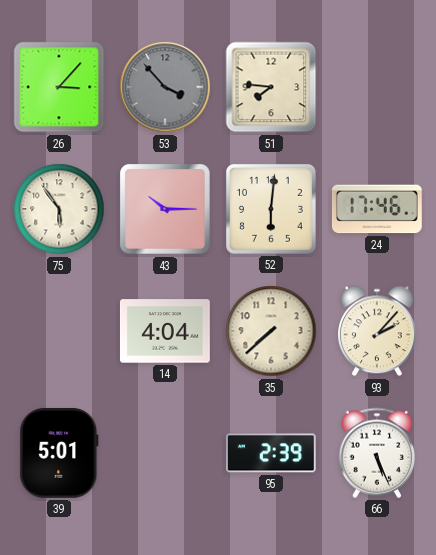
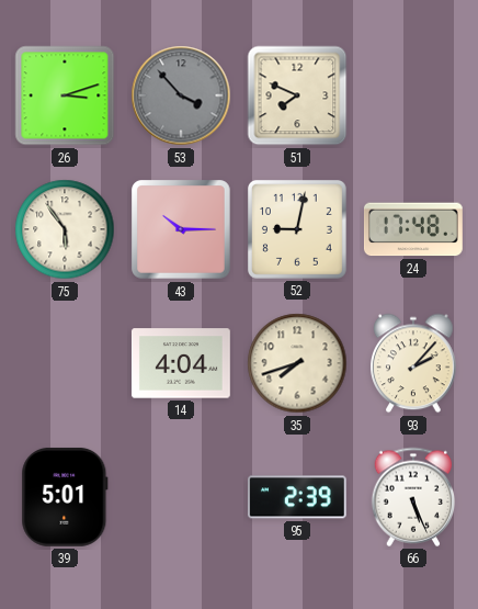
26: 3:07 -> 3:12
51: 7:46 -> 7:49
52: 6:01 -> 9:02
24: 17:46 -> 17:48
35: 7:38 -> 7:42
